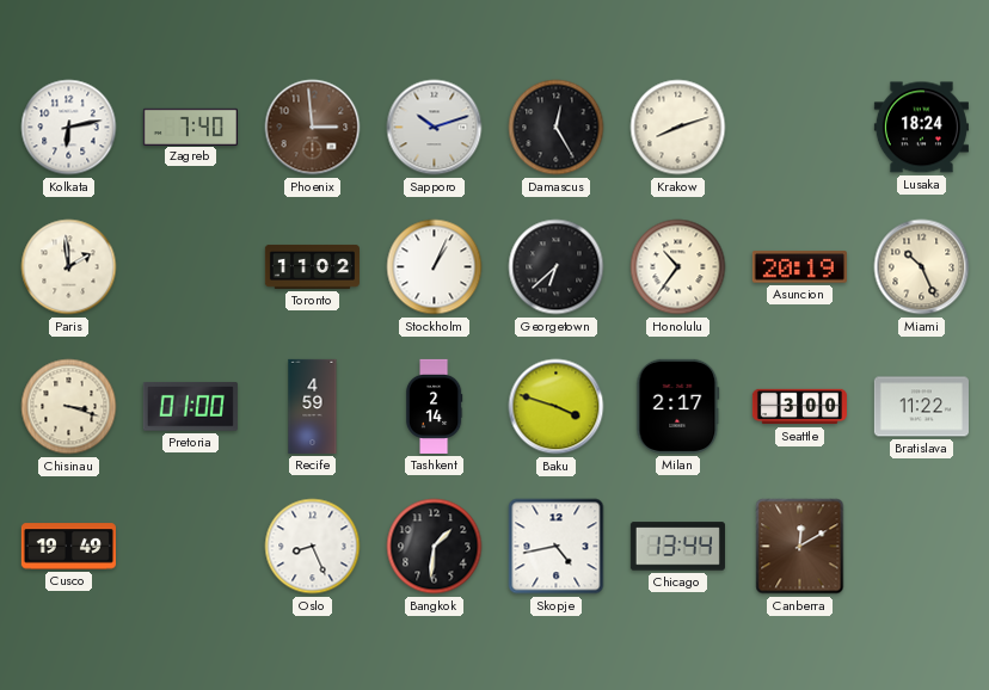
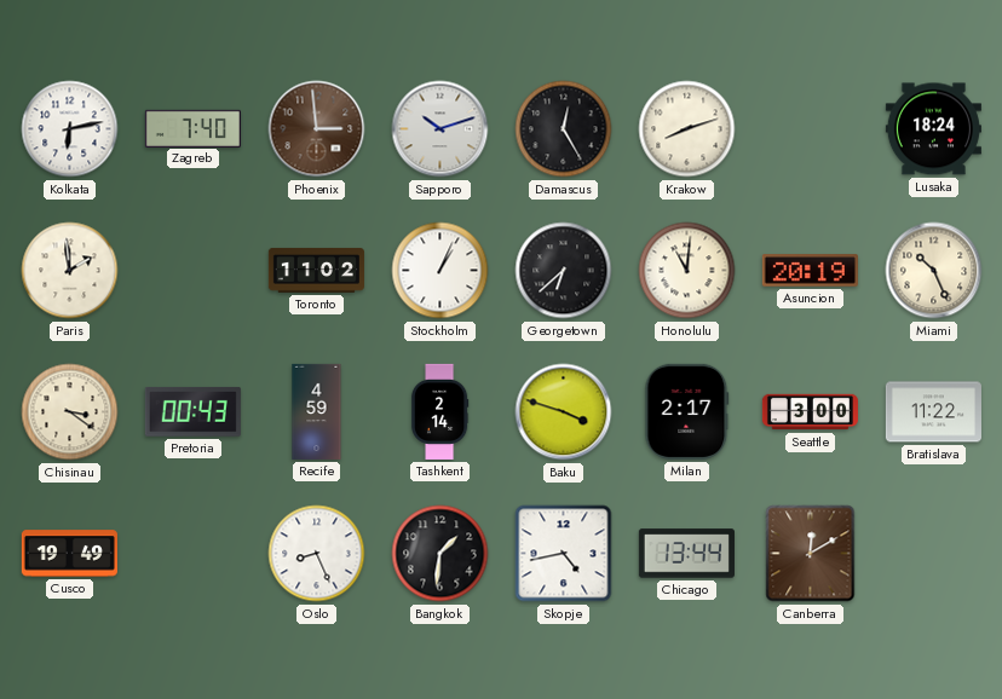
Honolulu: 10:36 -> 11:01
Chisinau: 3:18 -> 3:21
Pretoria: 01:00 -> 00:43
